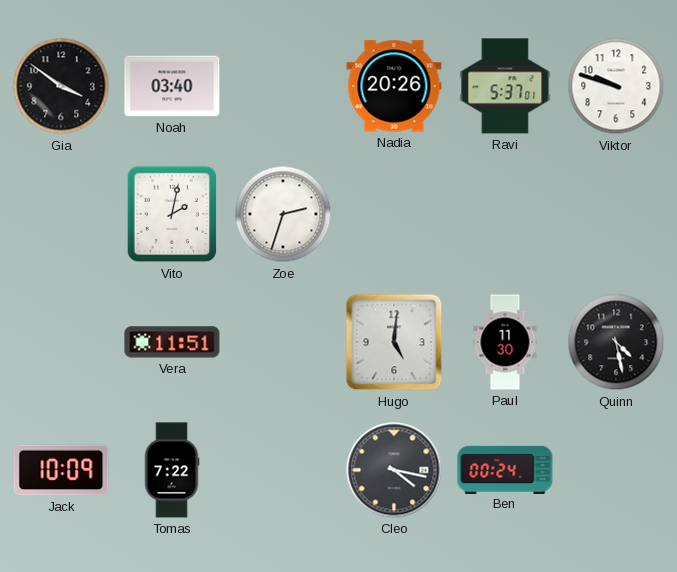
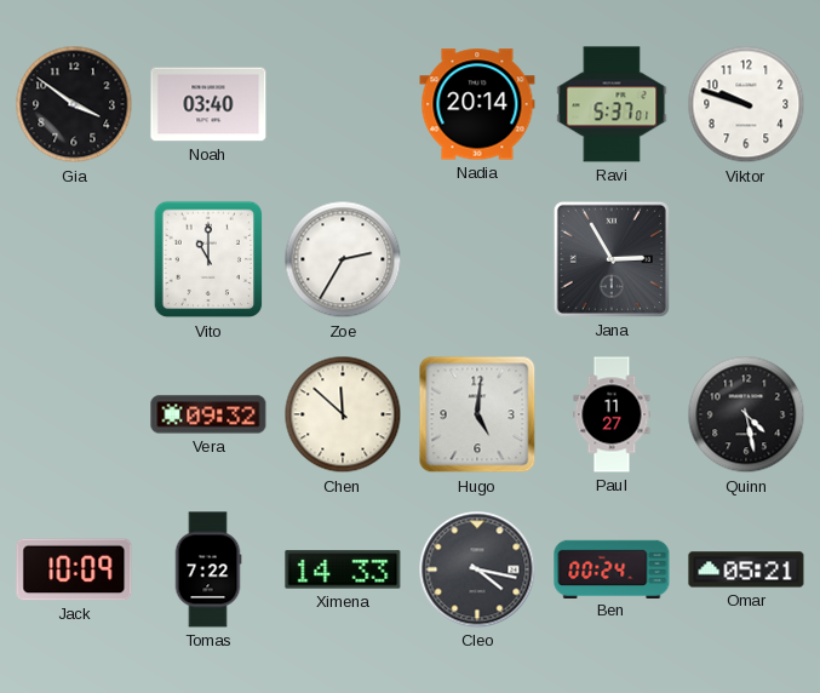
Nadia: 20:26 -> 20:14
Vito: 2:02 -> 11:00
Zoe: 2:33 -> 2:35
Jana: none -> 2:55
Vera: 11:51 -> 09:32
Chen: none -> 11:52
Paul: 11:30 -> 11:27
Ximena: none -> 14:33
Omar: none -> 05:21
